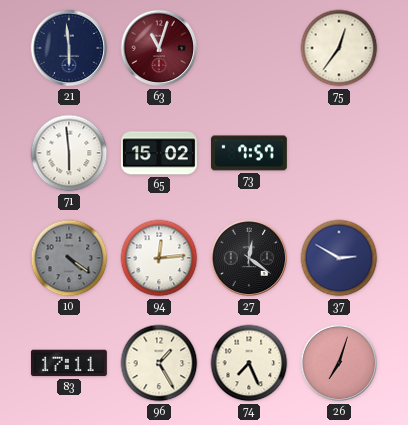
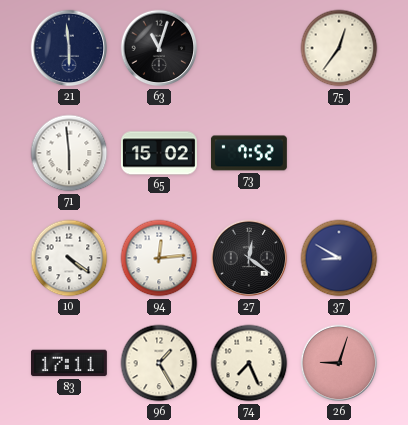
63 dial: burgundy -> black
73: 7:57 -> 7:52
10 dial: grey -> white
37: 2:50 -> 8:50
26: 7:03 -> 9:03
